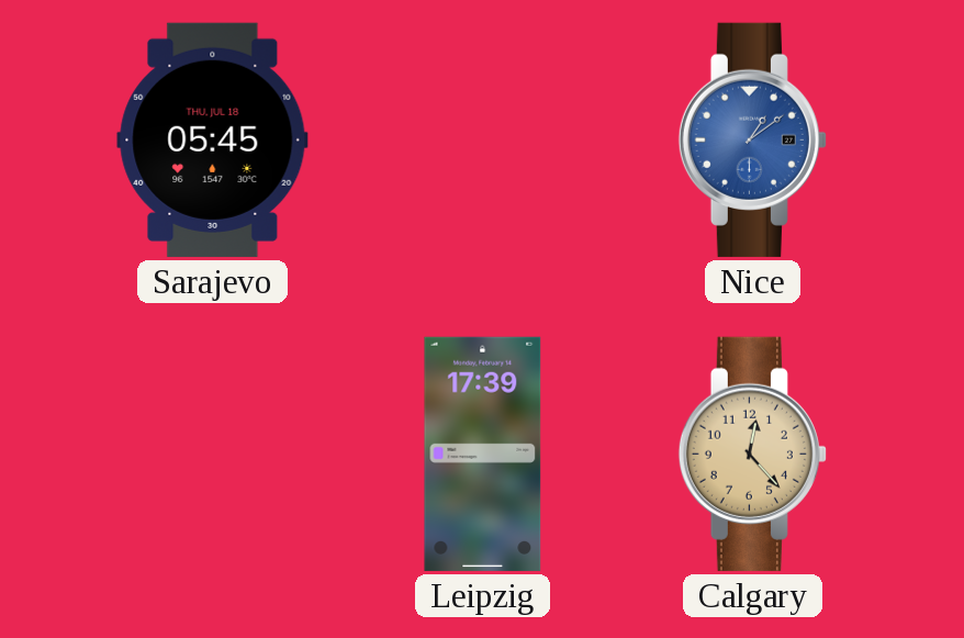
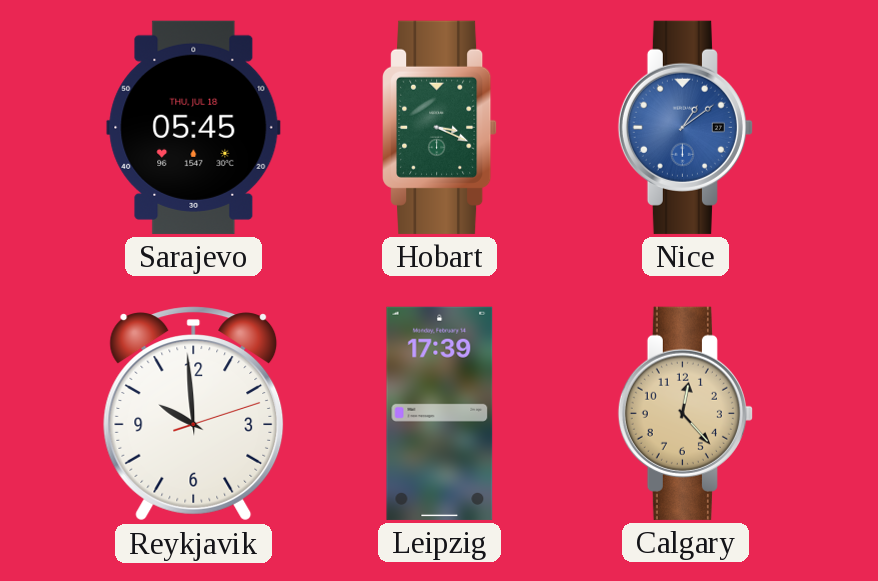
Hobart: none -> 3:19
Reykjavik: none -> 9:59
